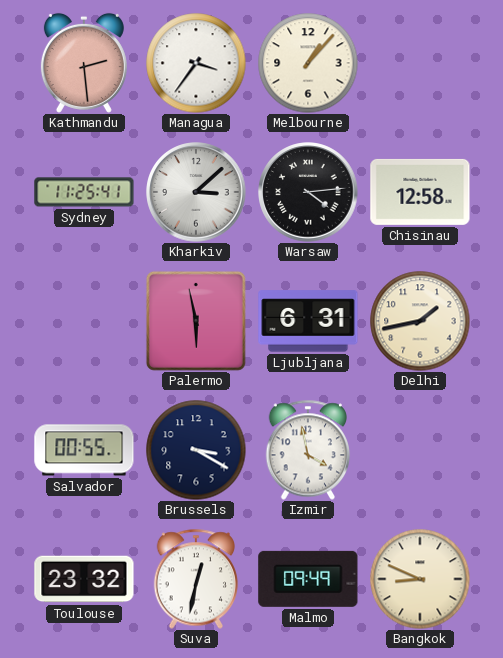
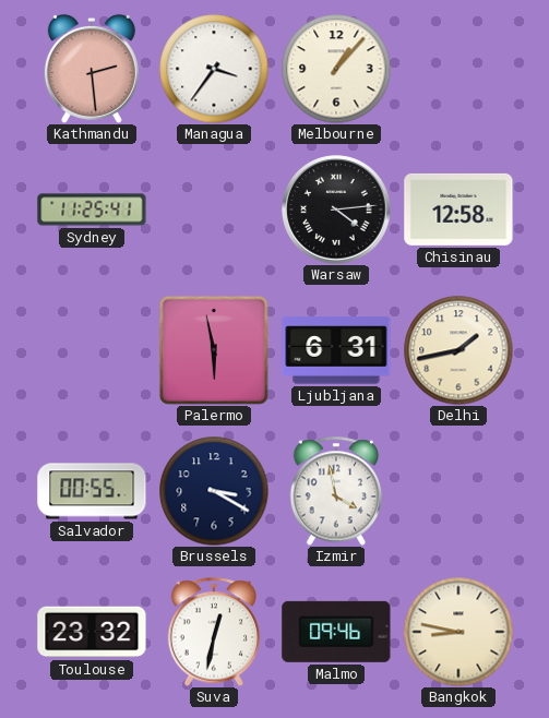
Kharkiv: 3:08 -> none
Malmo: 09:49 -> 09:46
Bangkok: 8:49 -> 8:47
